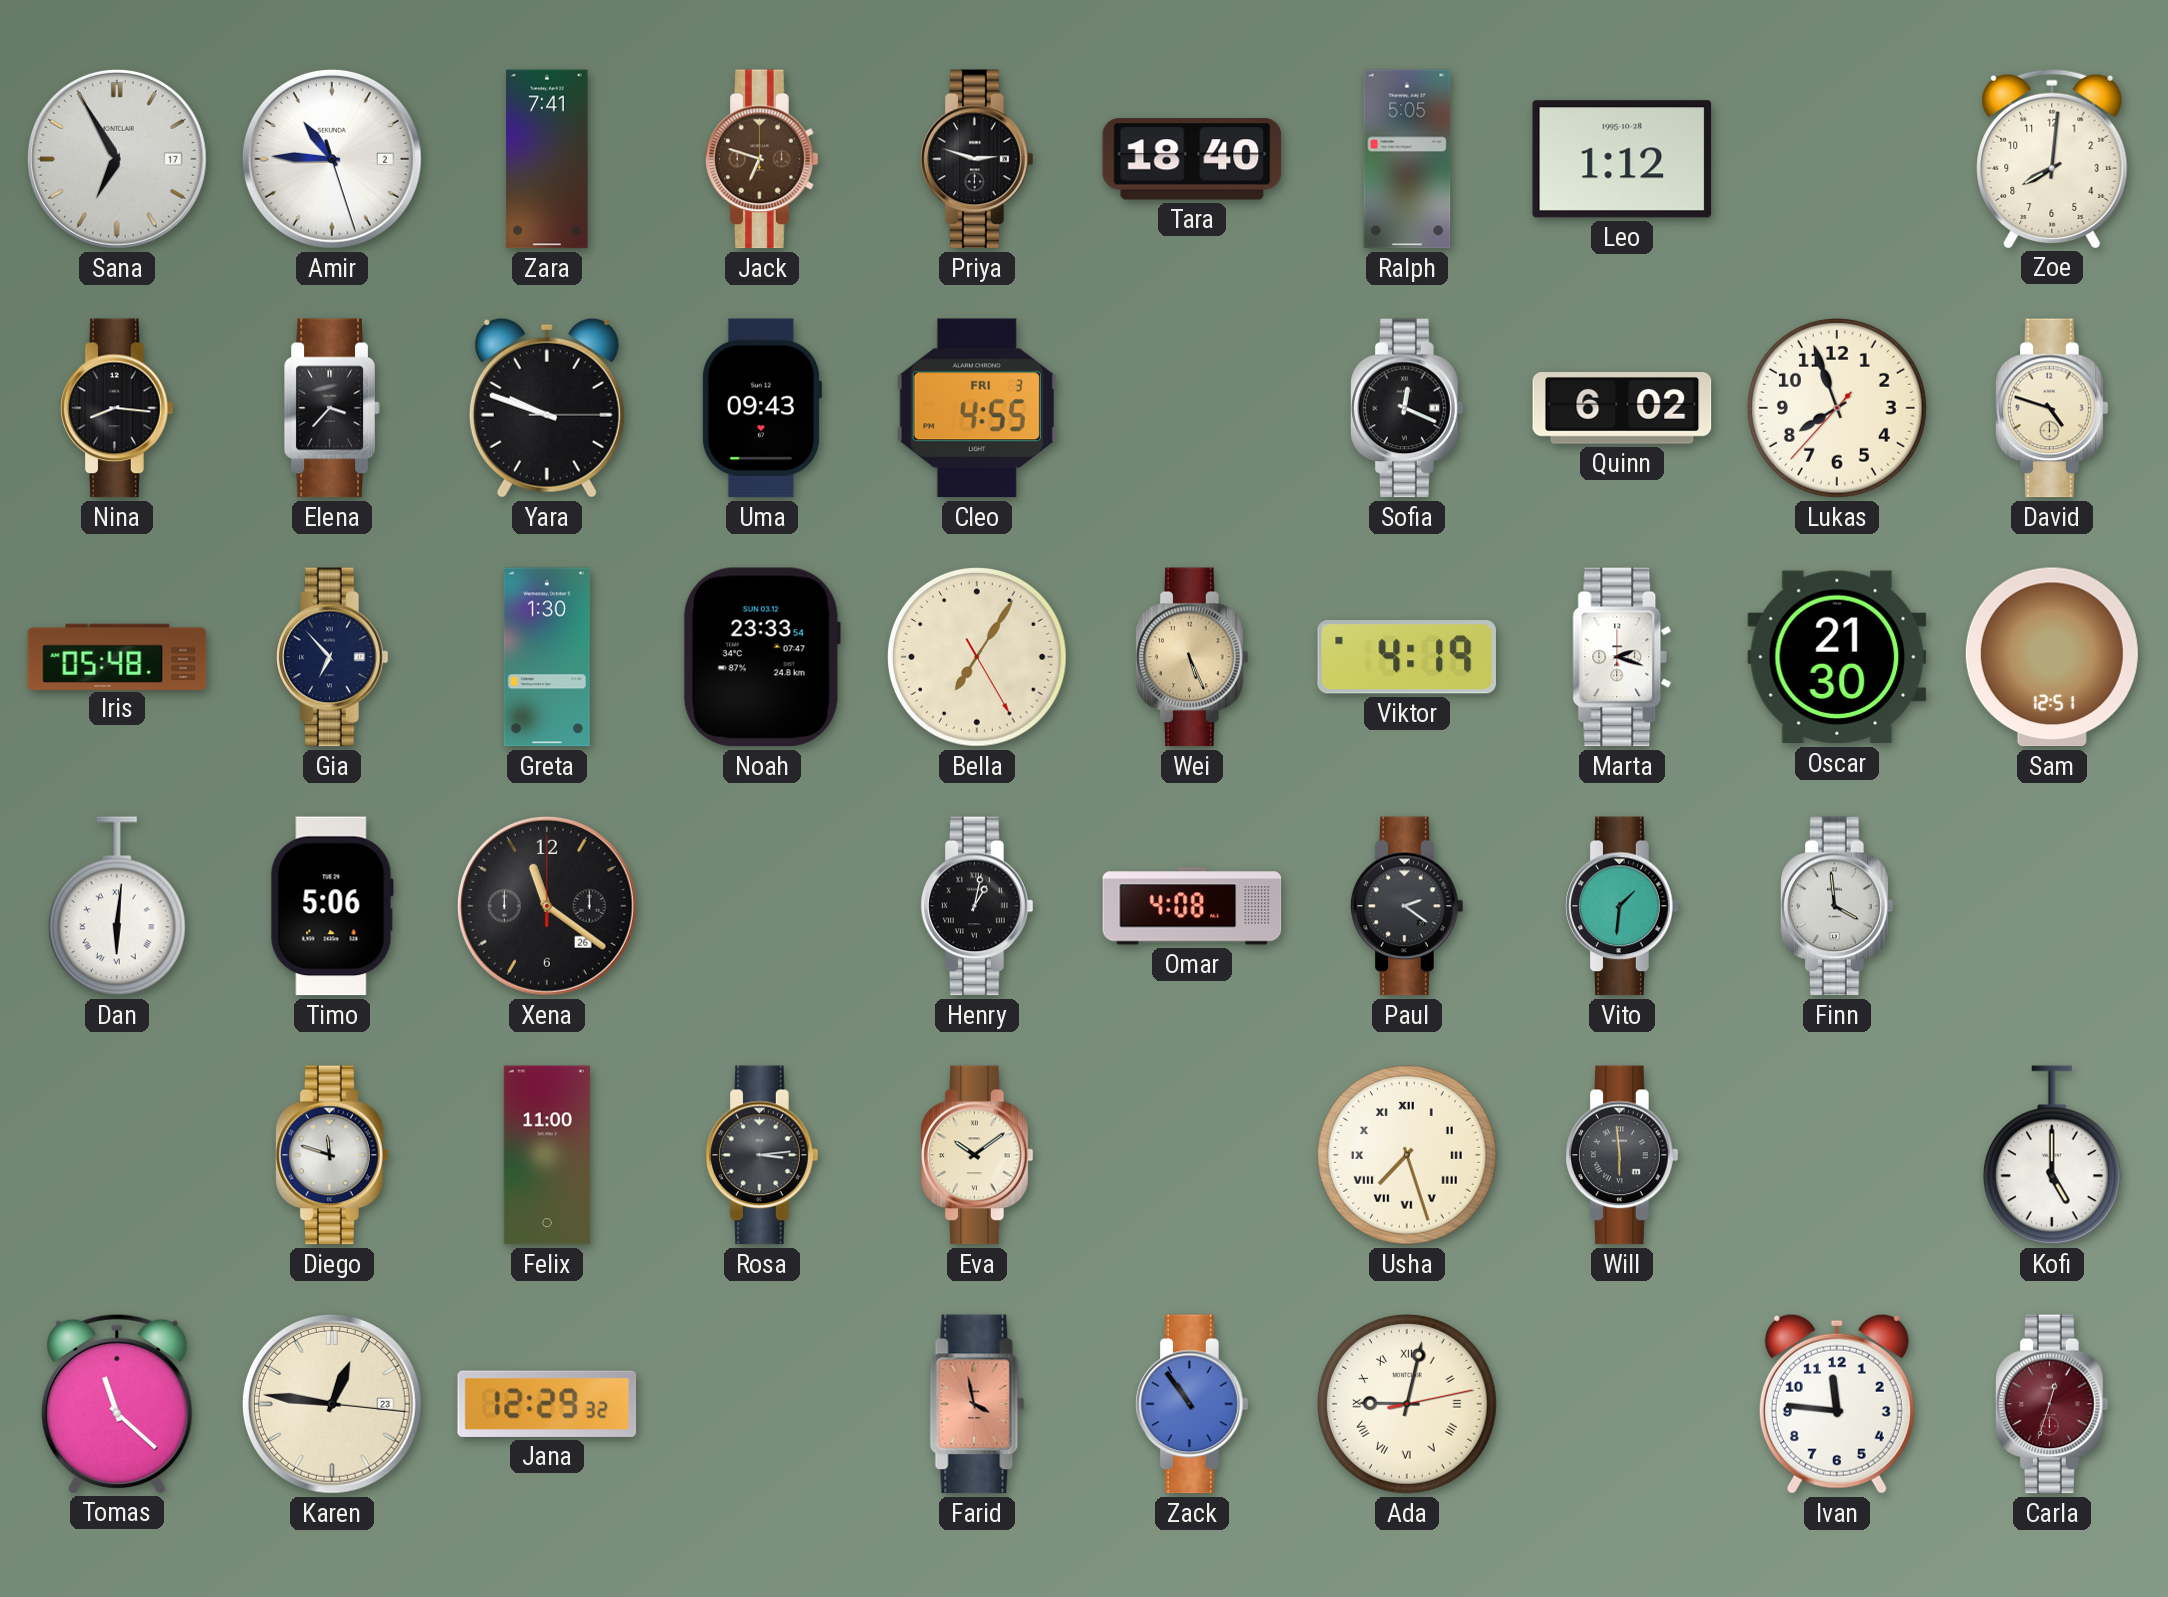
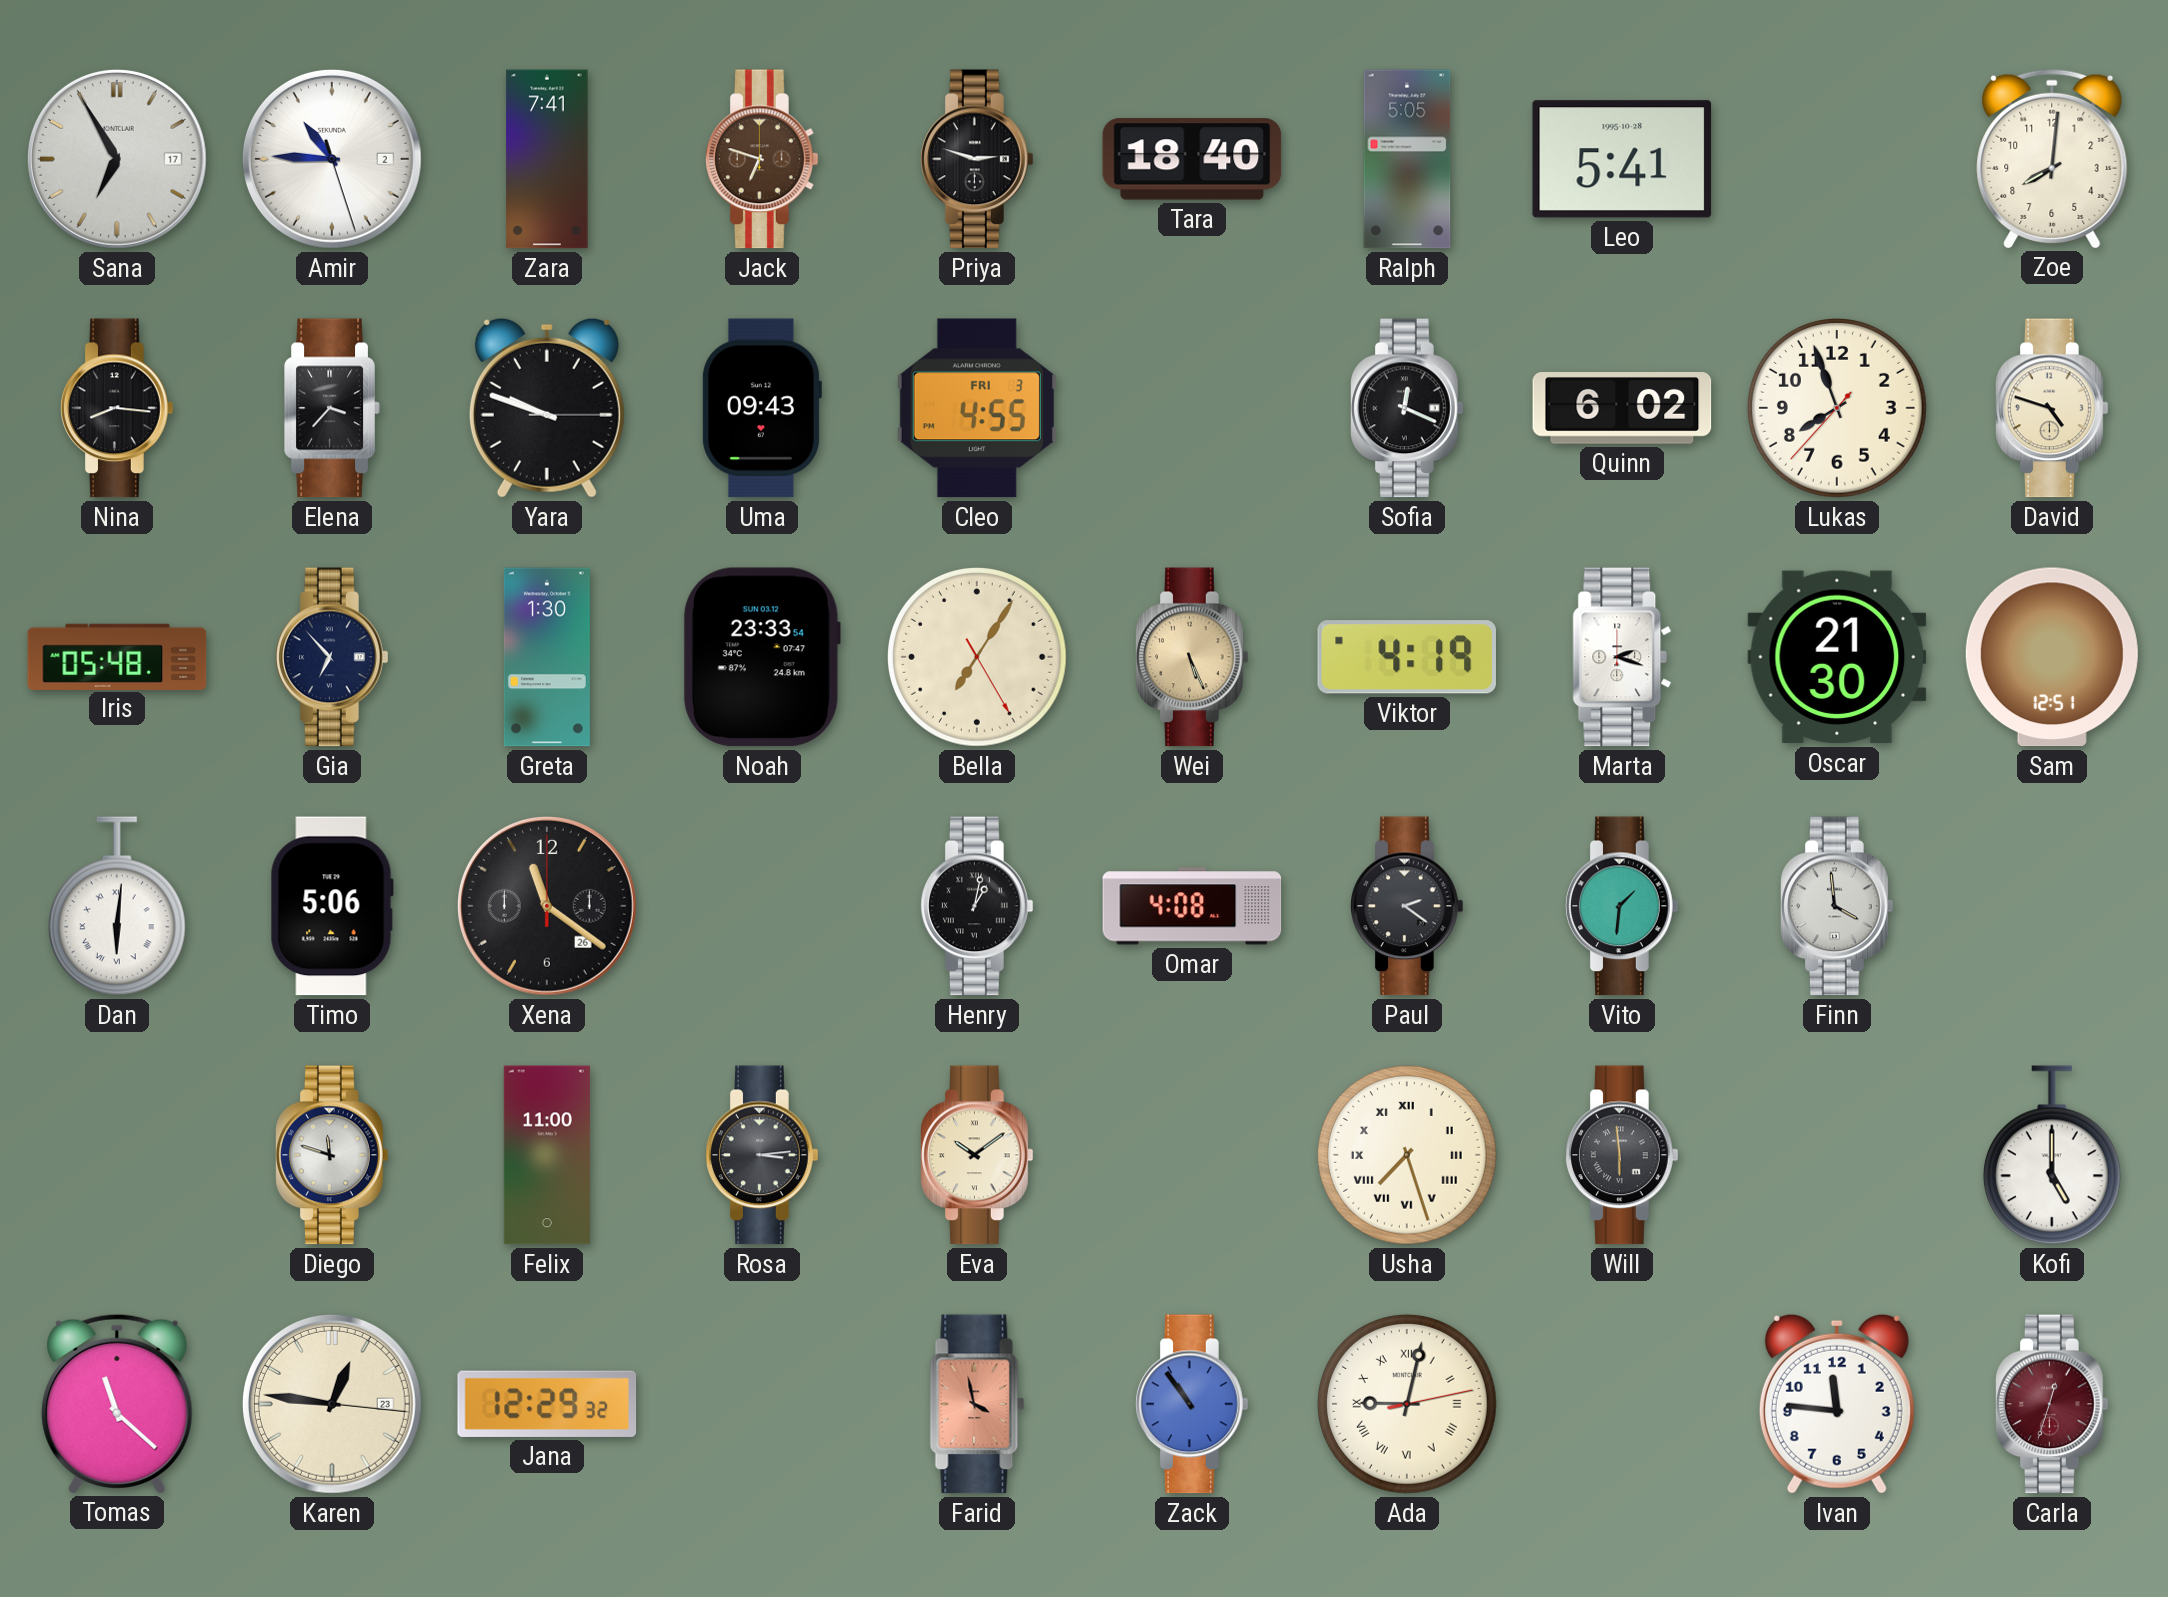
Leo: 1:12 -> 5:41
